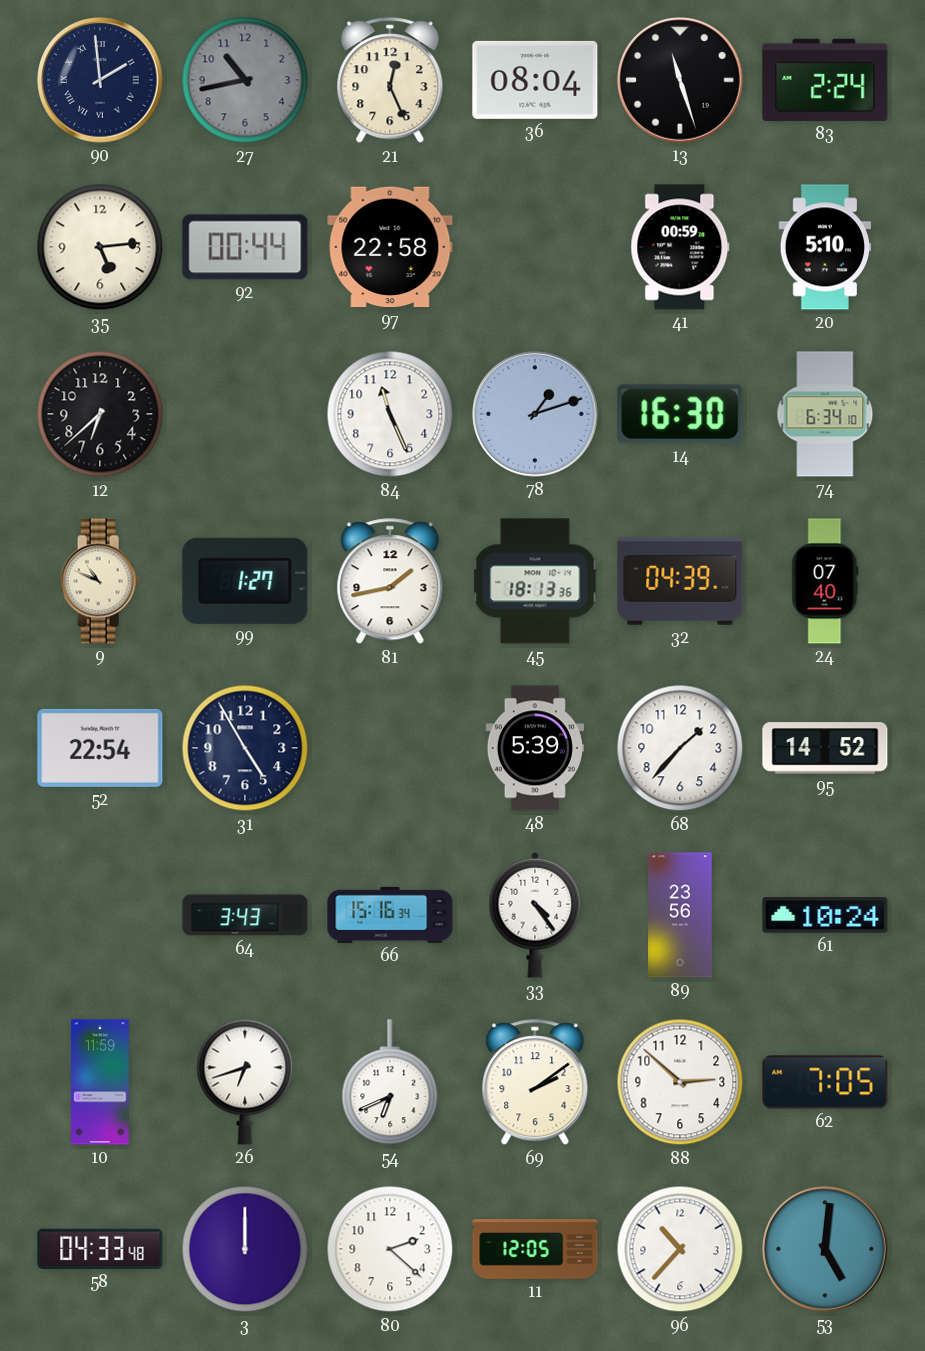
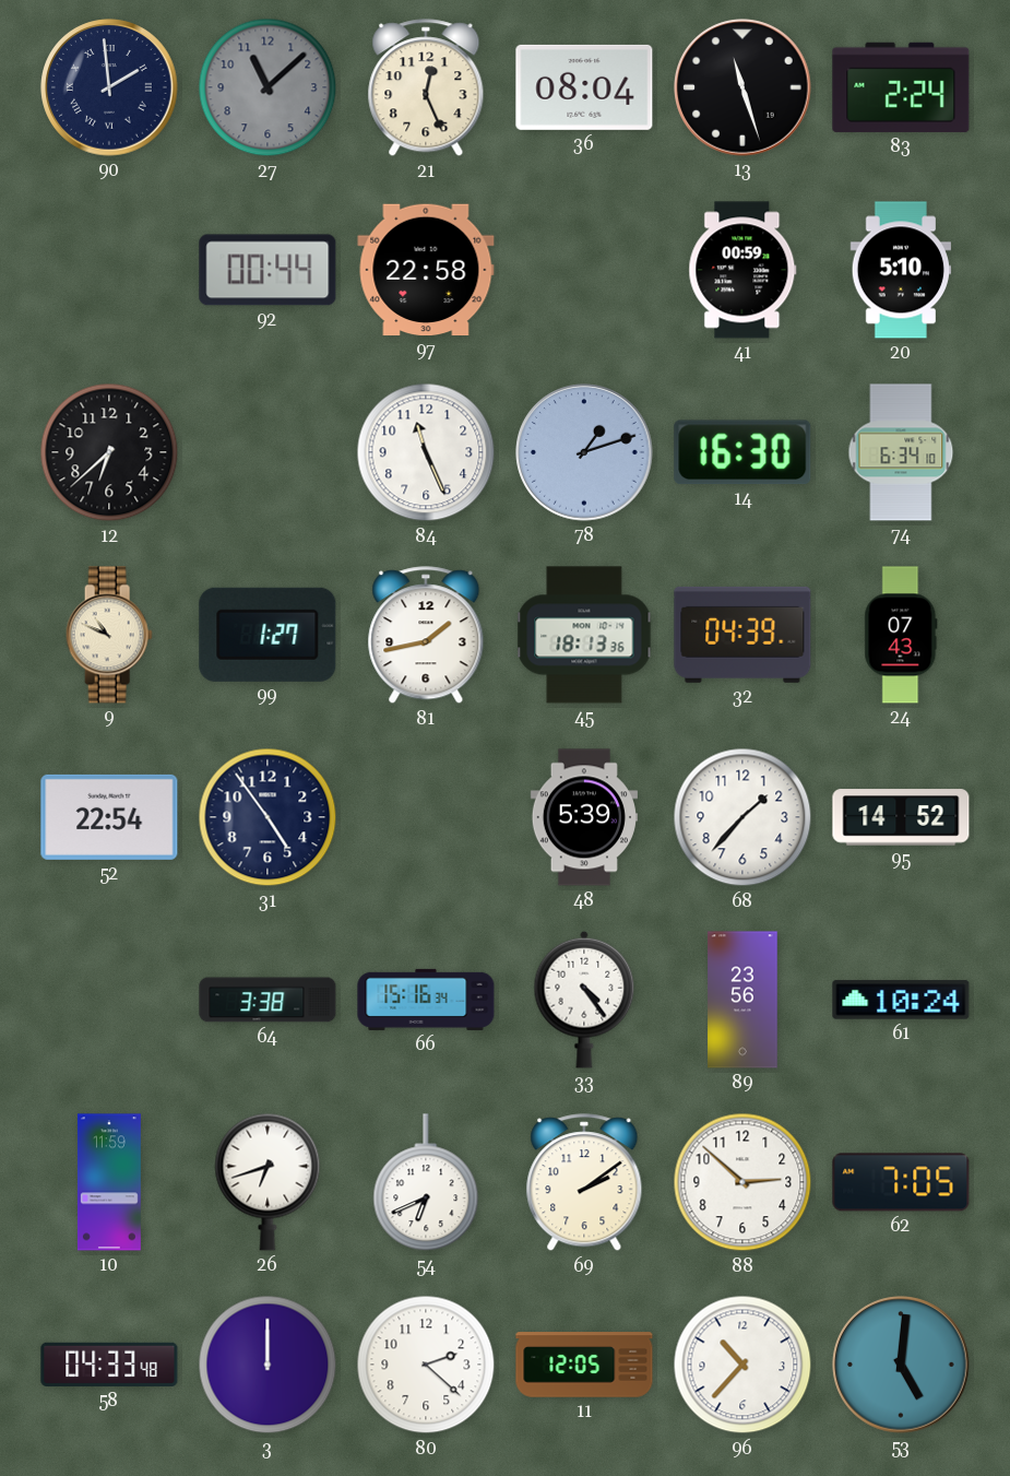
27: 10:43 -> 11:08
35: 5:14 -> none
24: 07:40 -> 07:43
31: 4:55 -> 4:54
64: 3:43 -> 3:38
